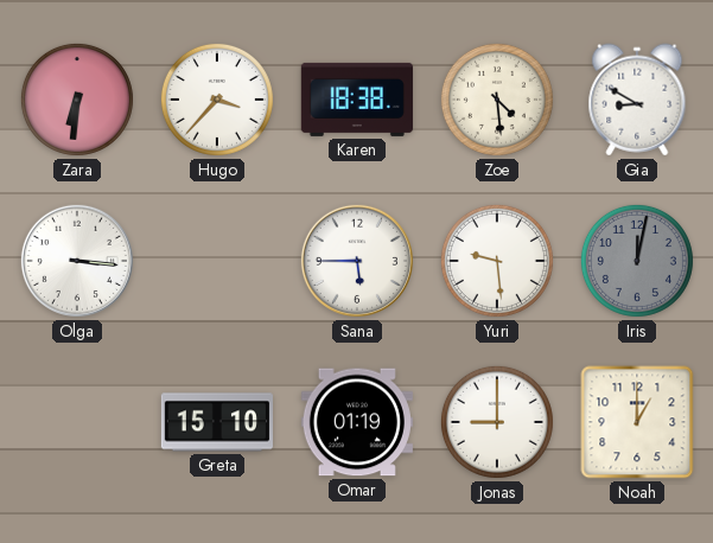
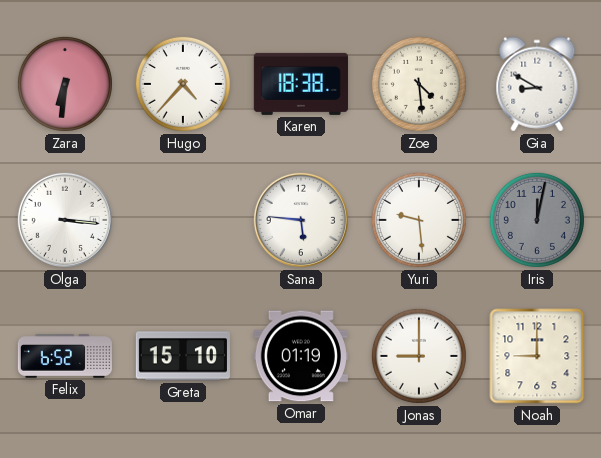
Hugo: 3:37 -> 4:37
Sana: 5:45 -> 5:46
Felix: none -> 6:52
Noah: 1:00 -> 9:00
